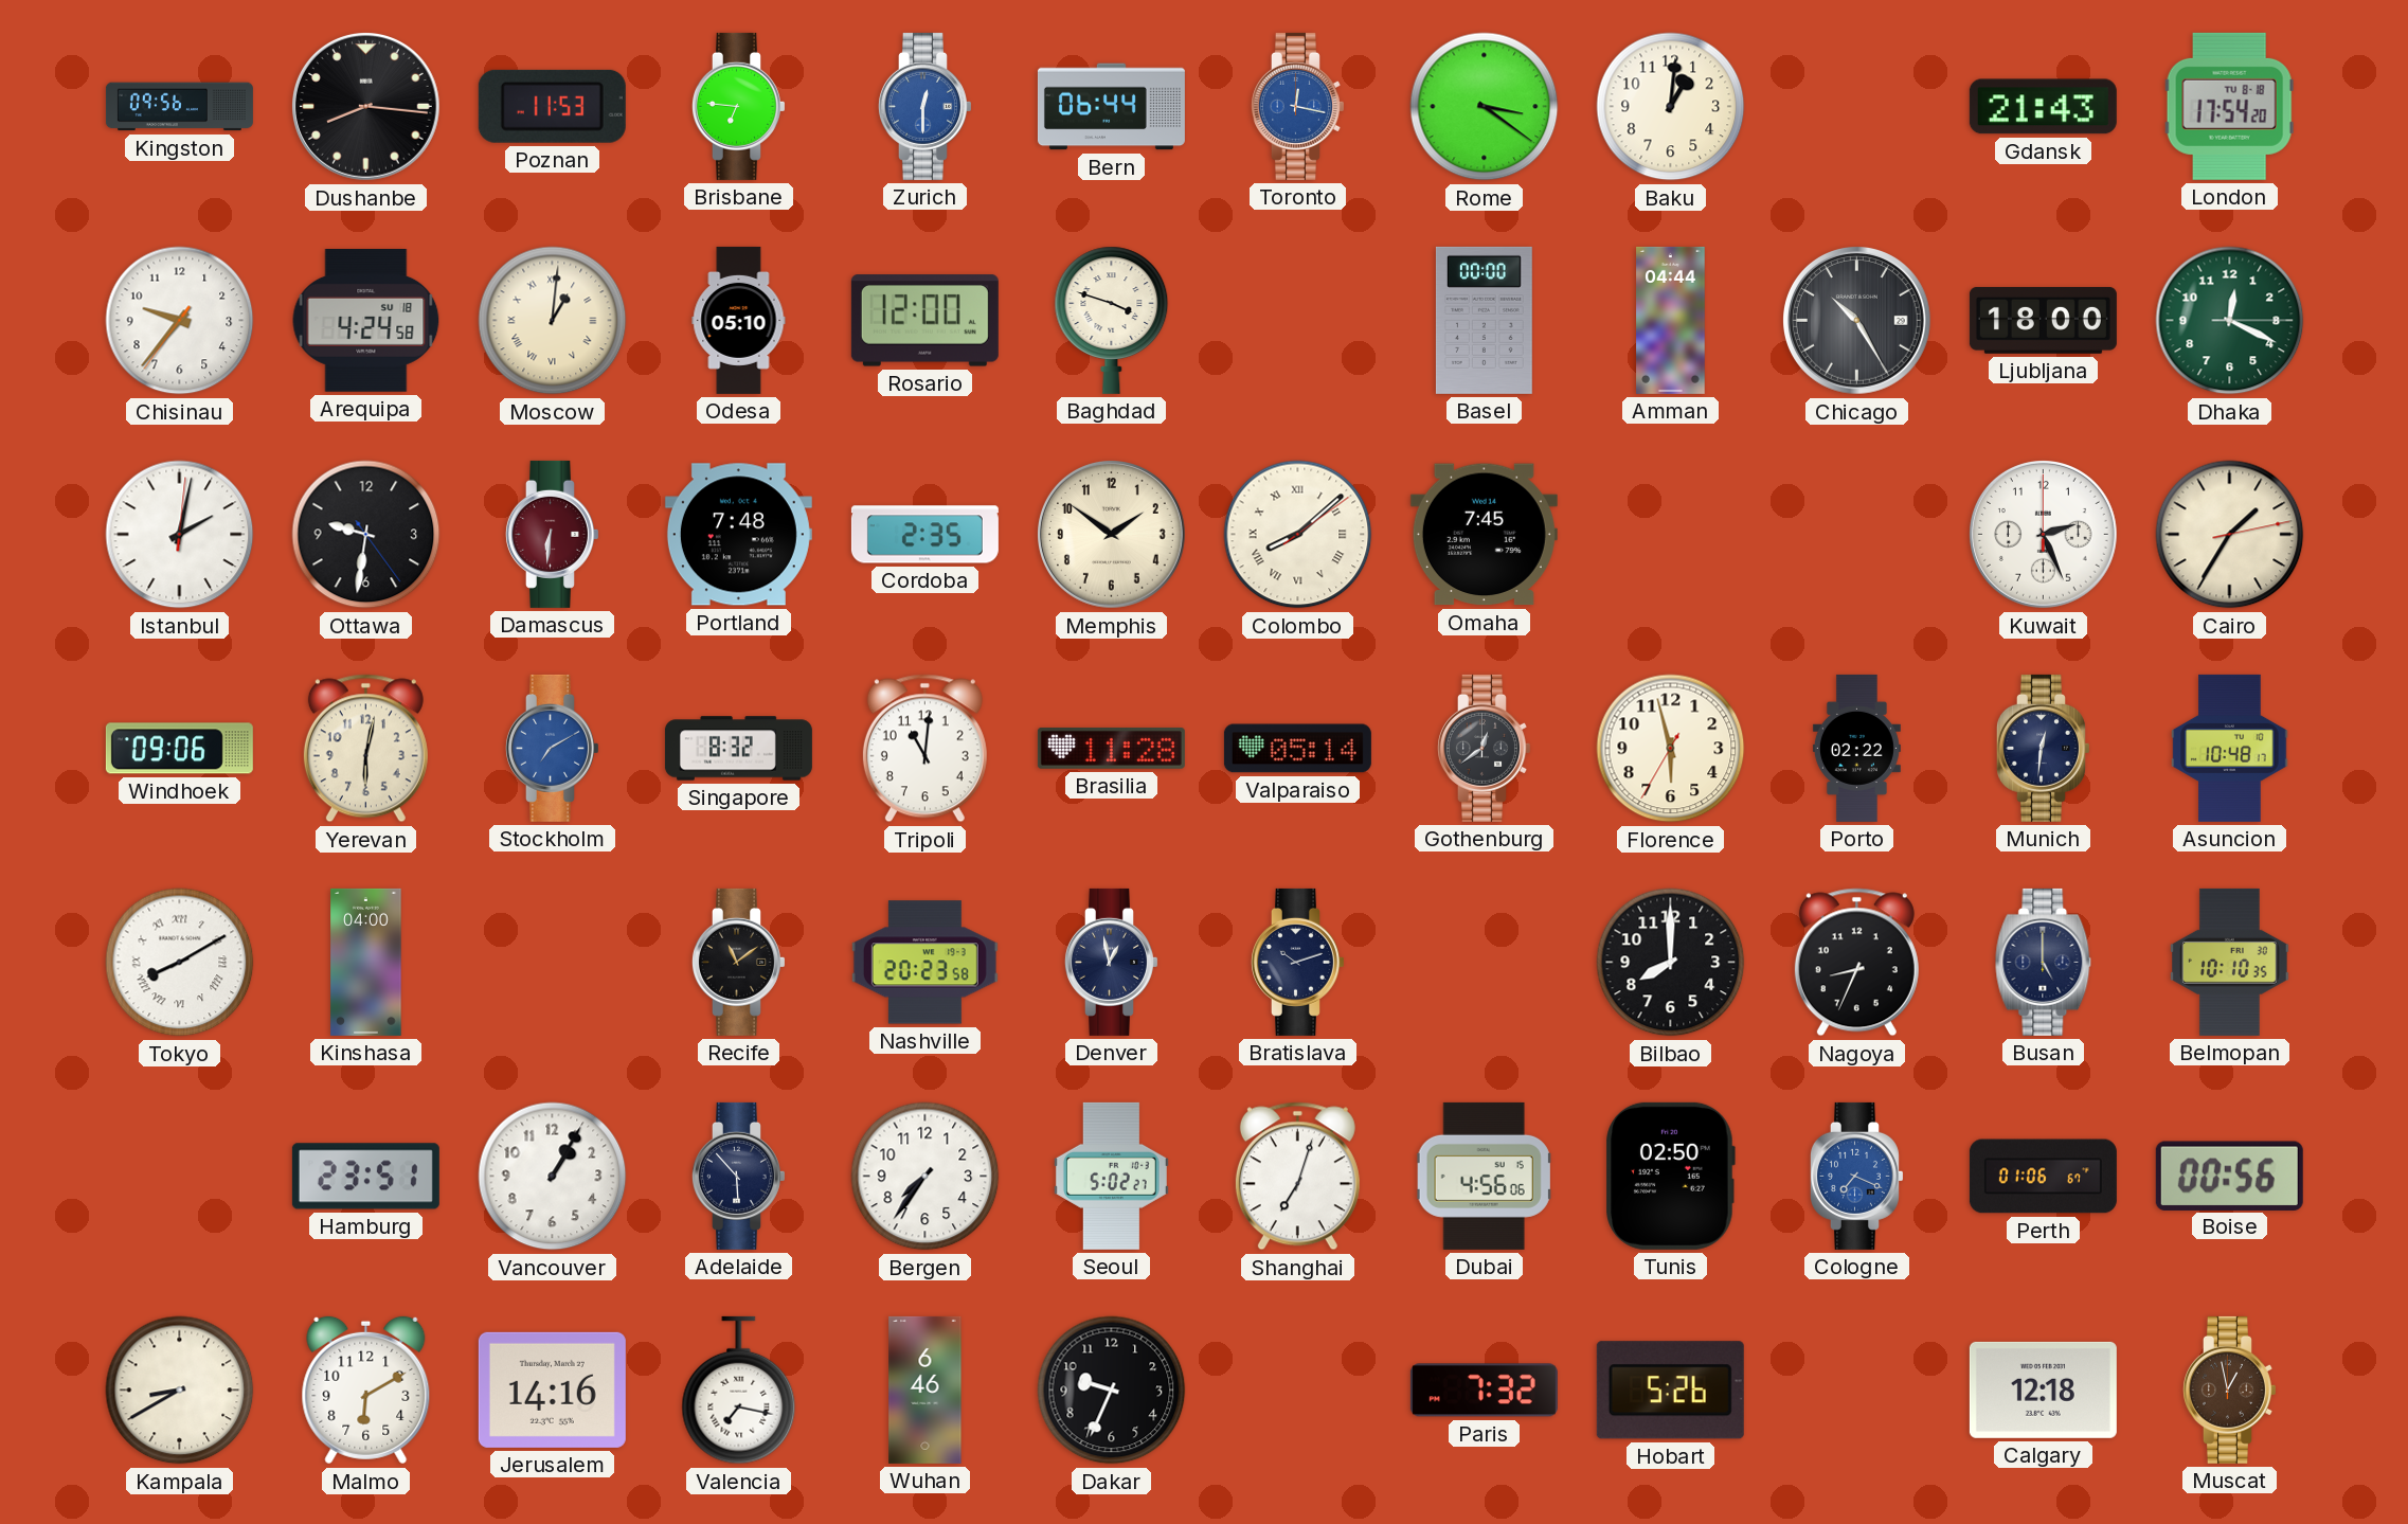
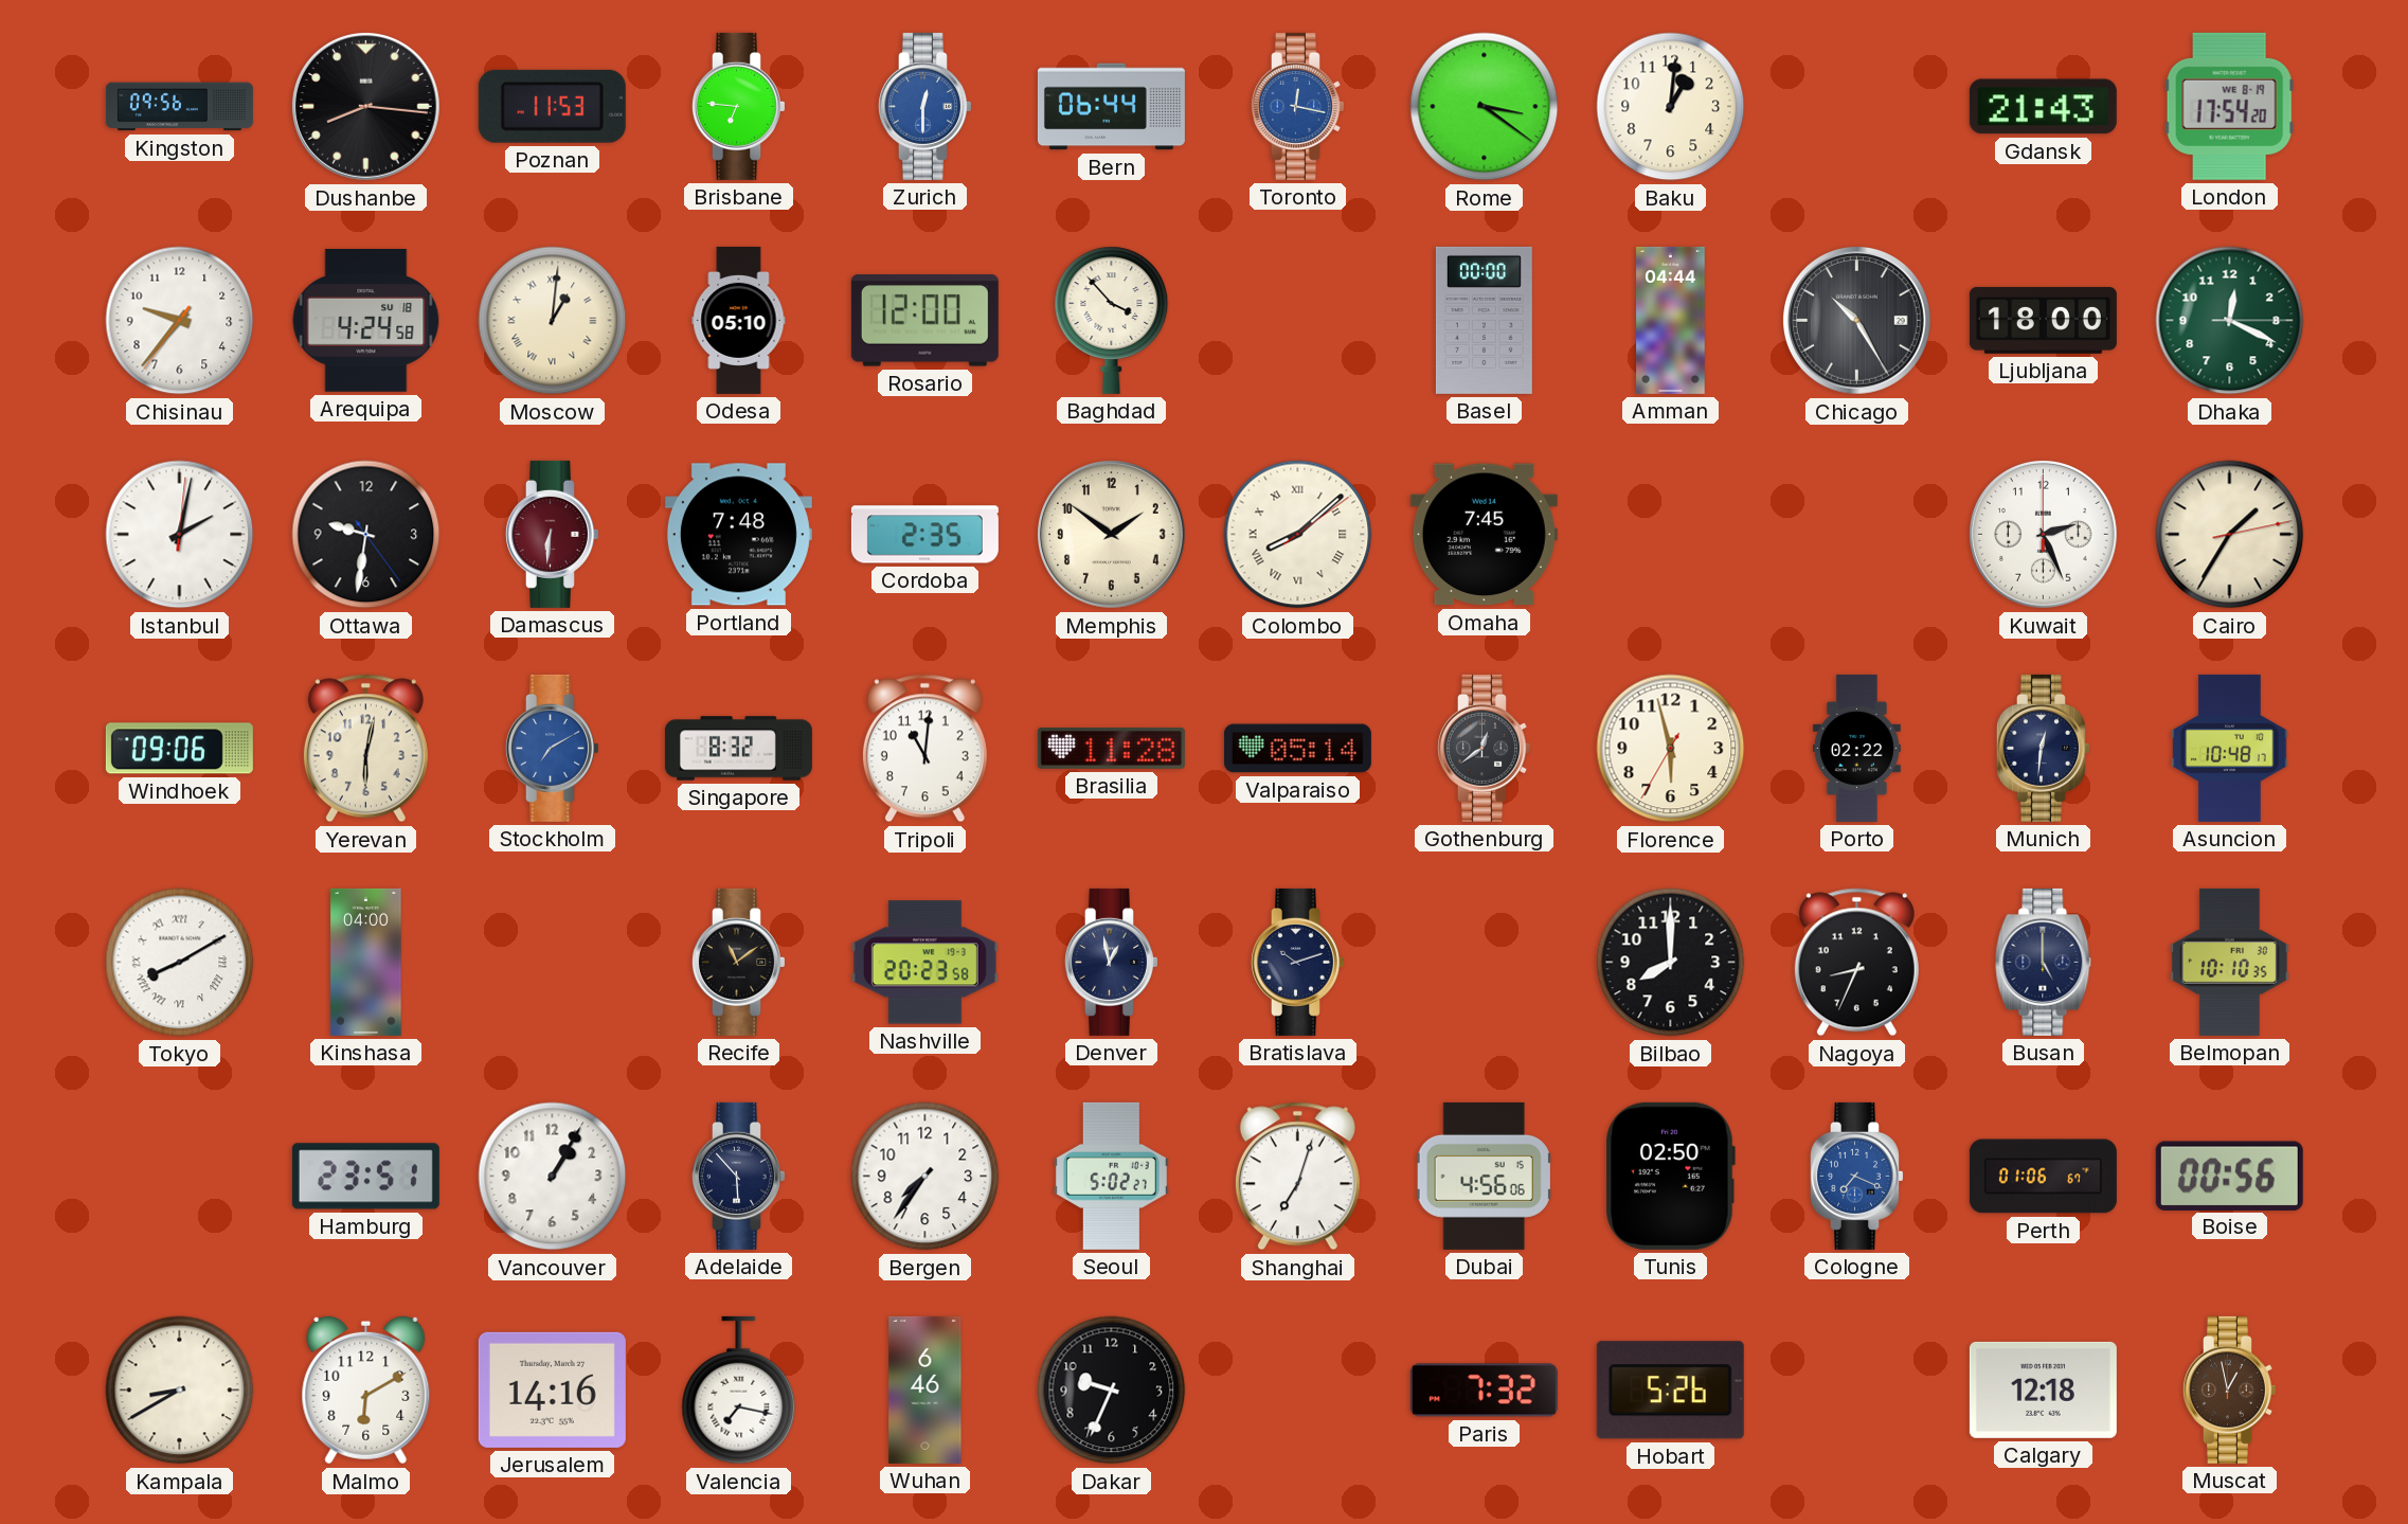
London date: TU 8-18 -> WE 8-19
Baghdad: 3:48 -> 3:53
